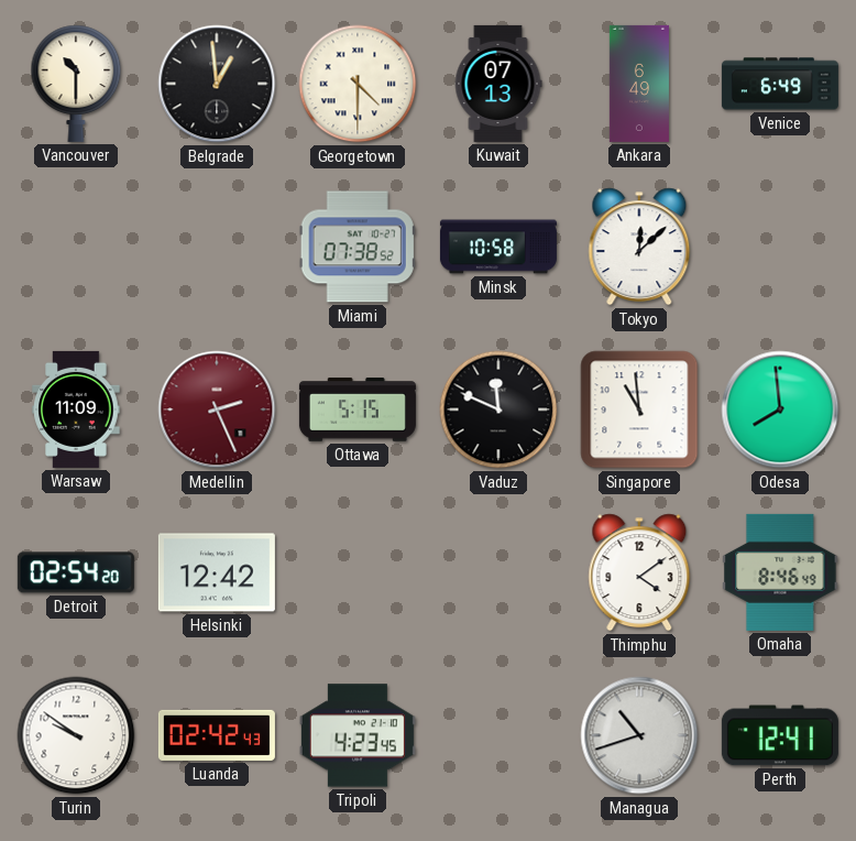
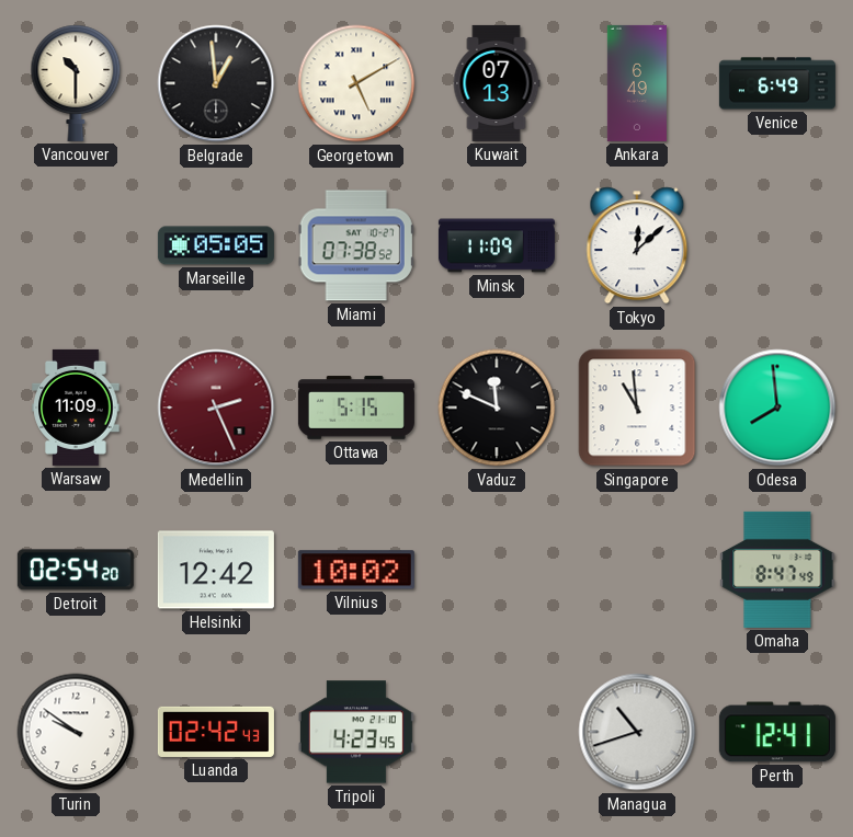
Georgetown: 4:30 -> 5:10
Marseille: none -> 05:05
Minsk: 10:58 -> 11:09
Vilnius: none -> 10:02
Thimphu: 4:09 -> none
Omaha: 8:46 -> 8:47
